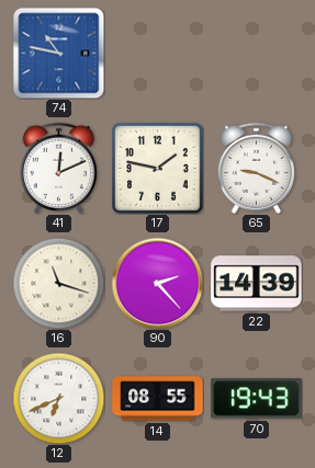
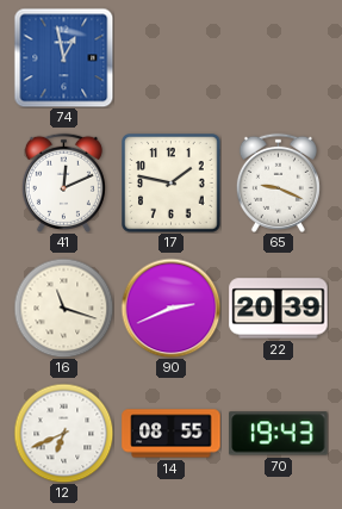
74: 10:47 -> 12:58
90: 2:23 -> 2:41
22: 14:39 -> 20:39
